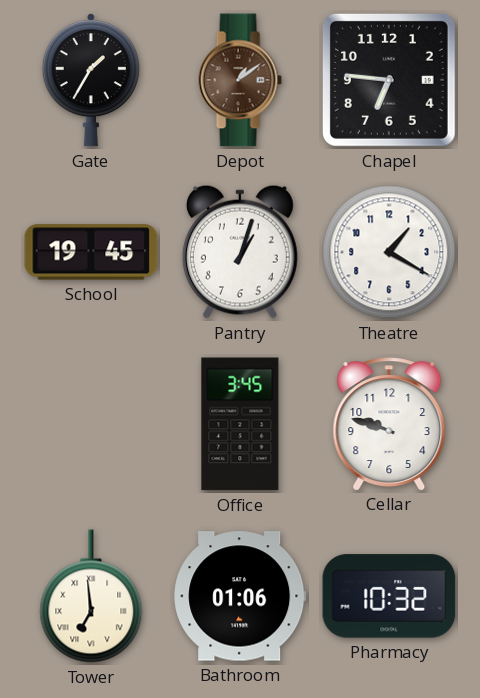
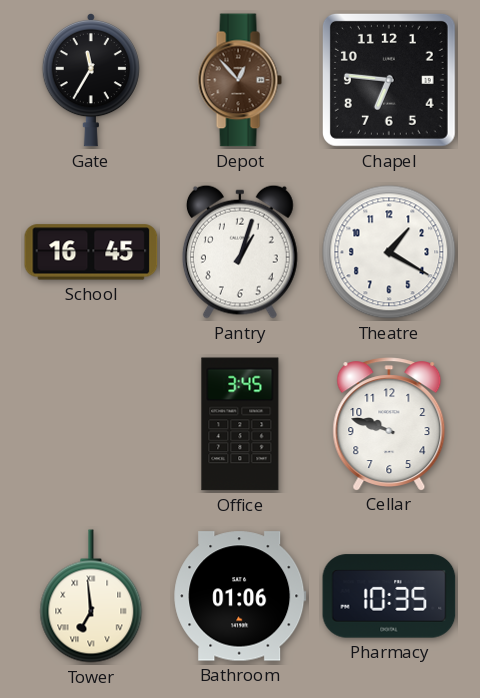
Gate: 1:35 -> 11:35
Depot: 1:09 -> 12:53
School: 19:45 -> 16:45
Pharmacy: 10:32 -> 10:35
